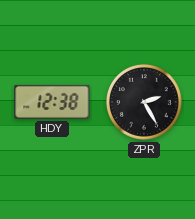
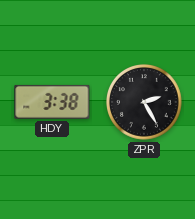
HDY: 12:38 -> 3:38
